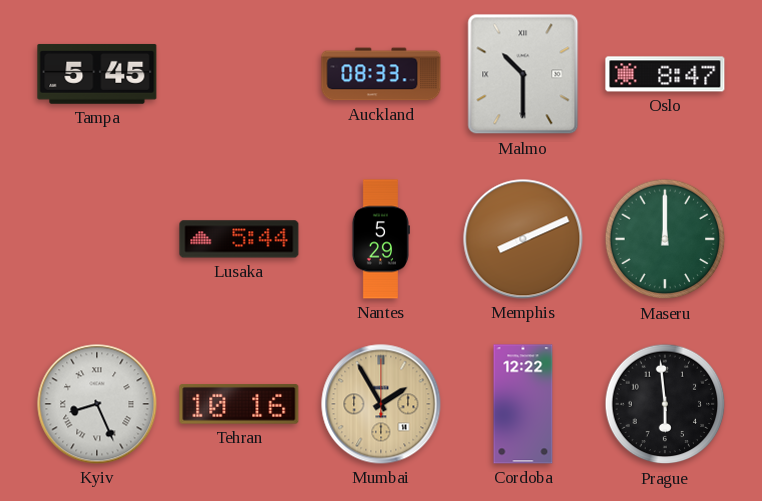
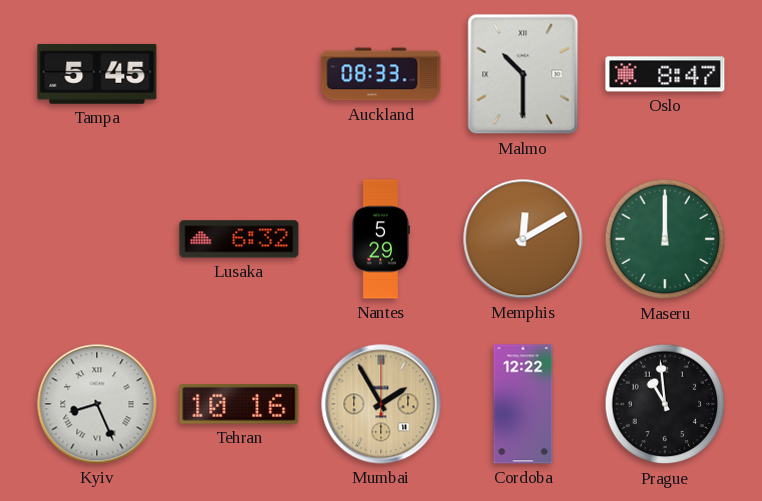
Lusaka: 5:44 -> 6:32
Memphis: 8:11 -> 12:10
Prague: 5:59 -> 10:59
